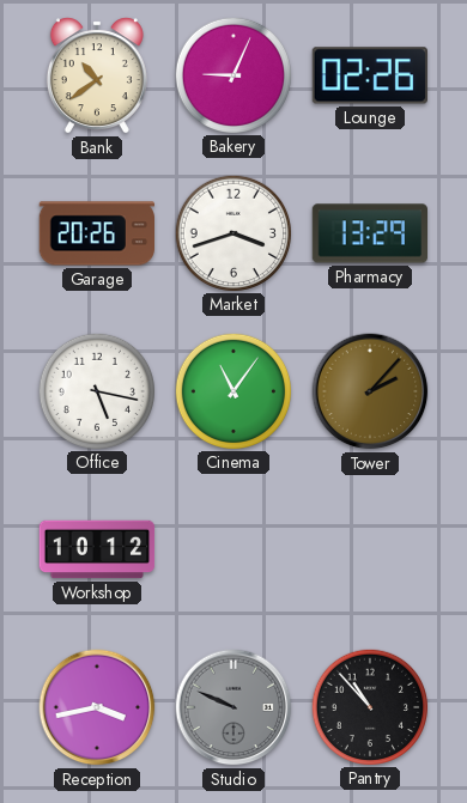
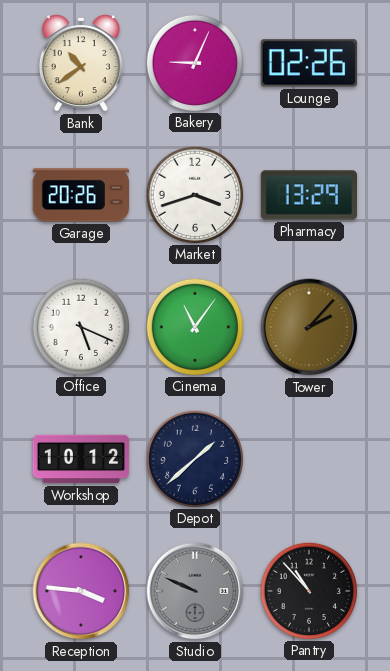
Office: 5:17 -> 5:19
Depot: none -> 1:38
Reception: 3:43 -> 3:46
